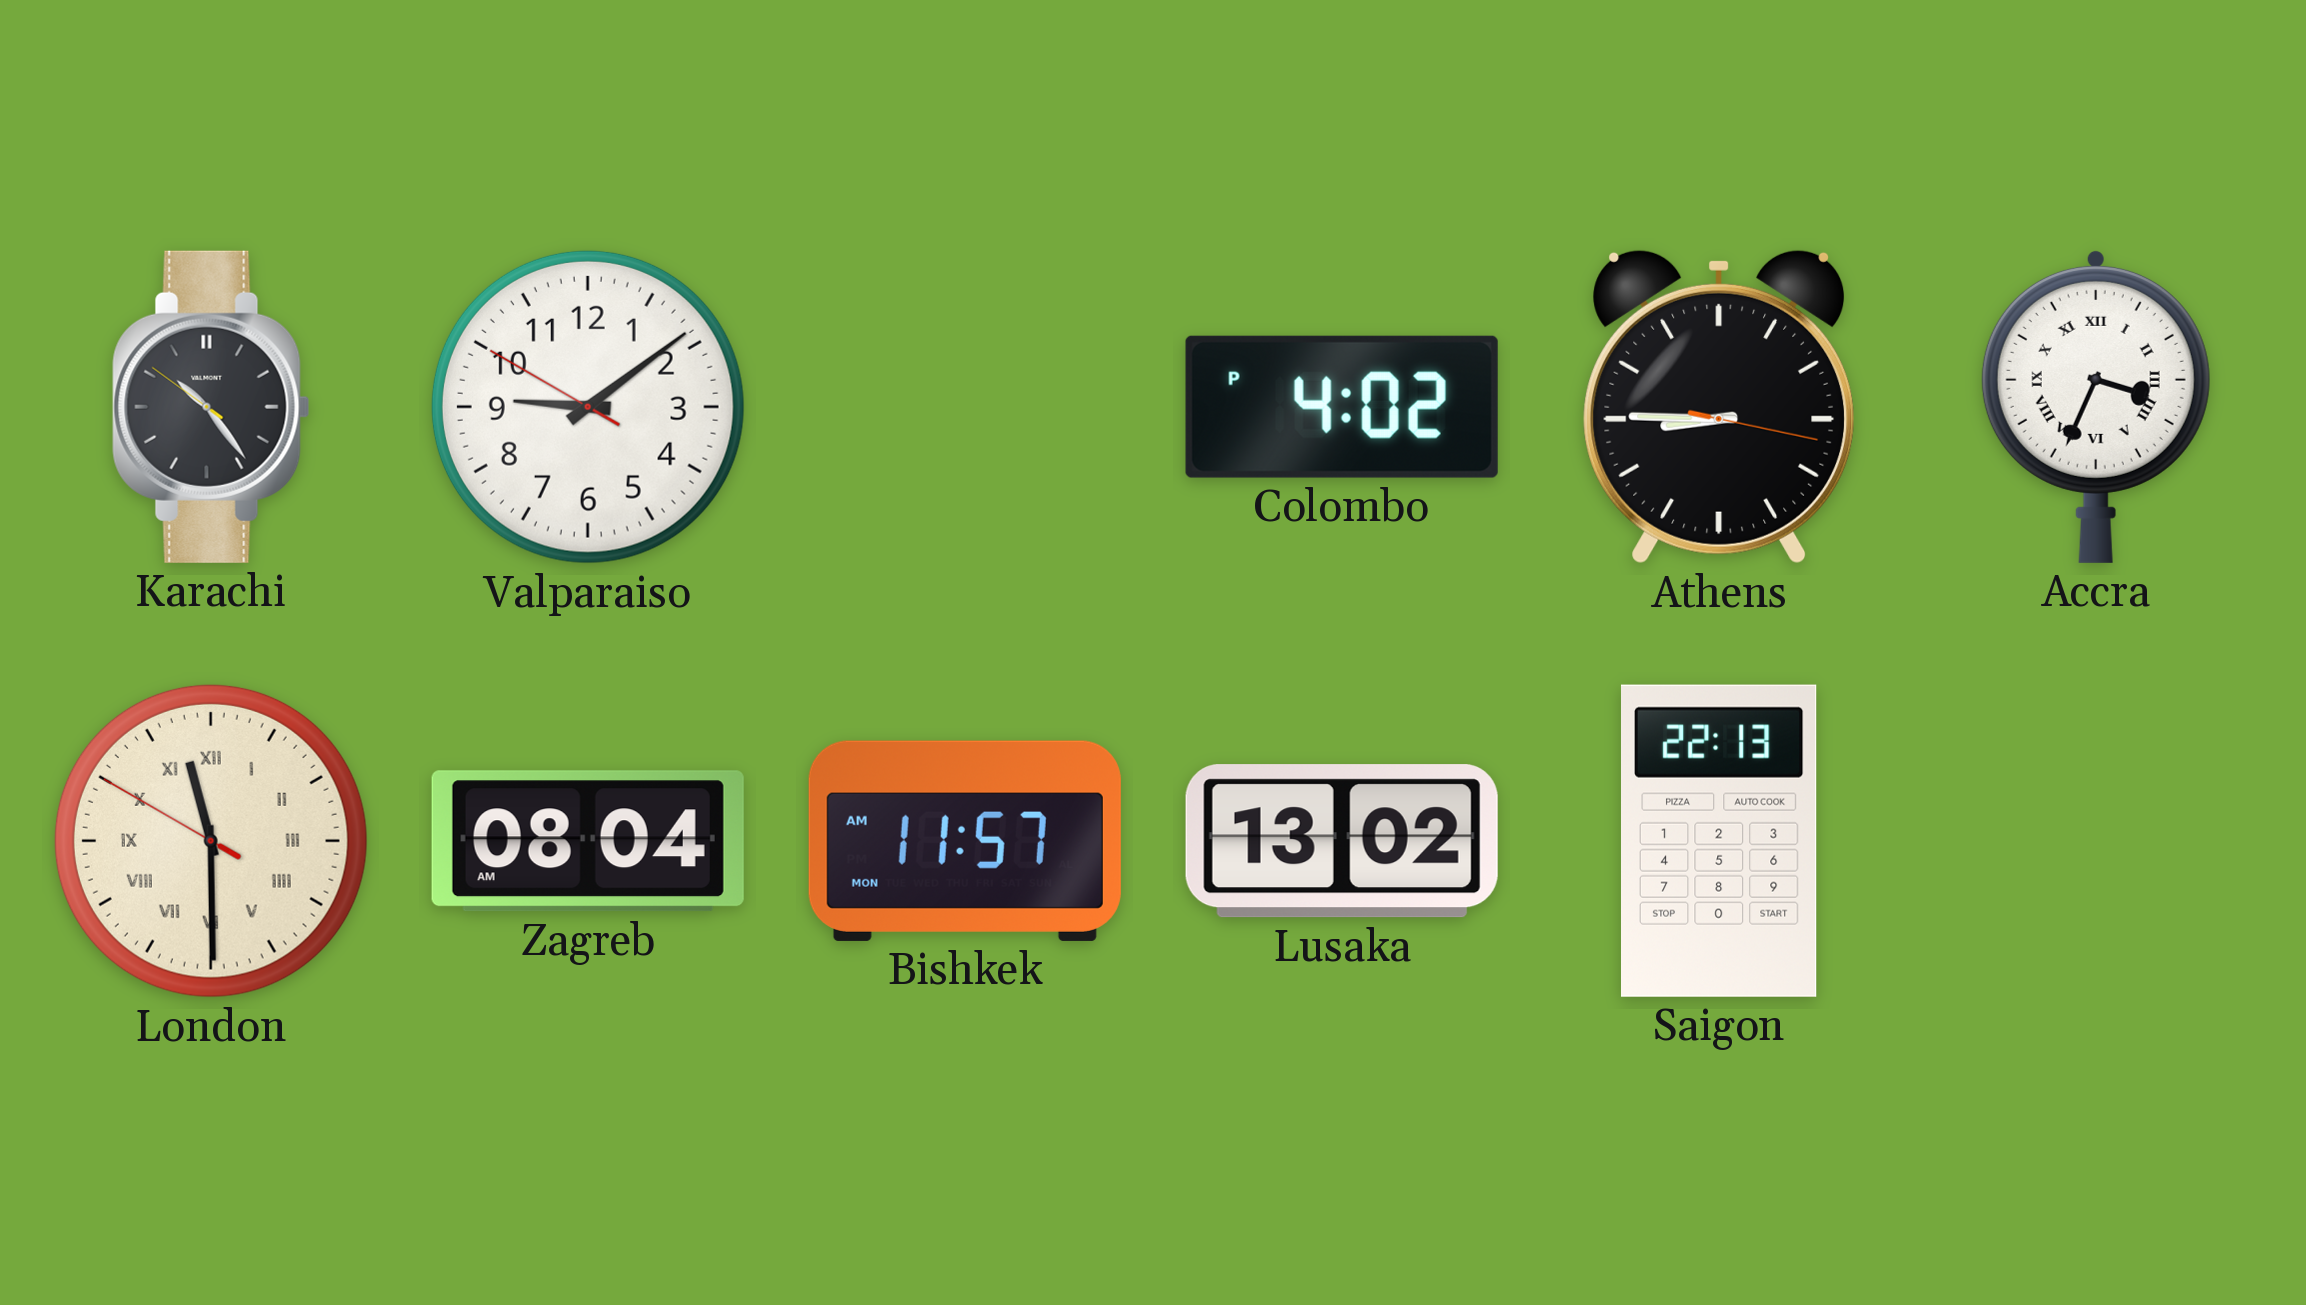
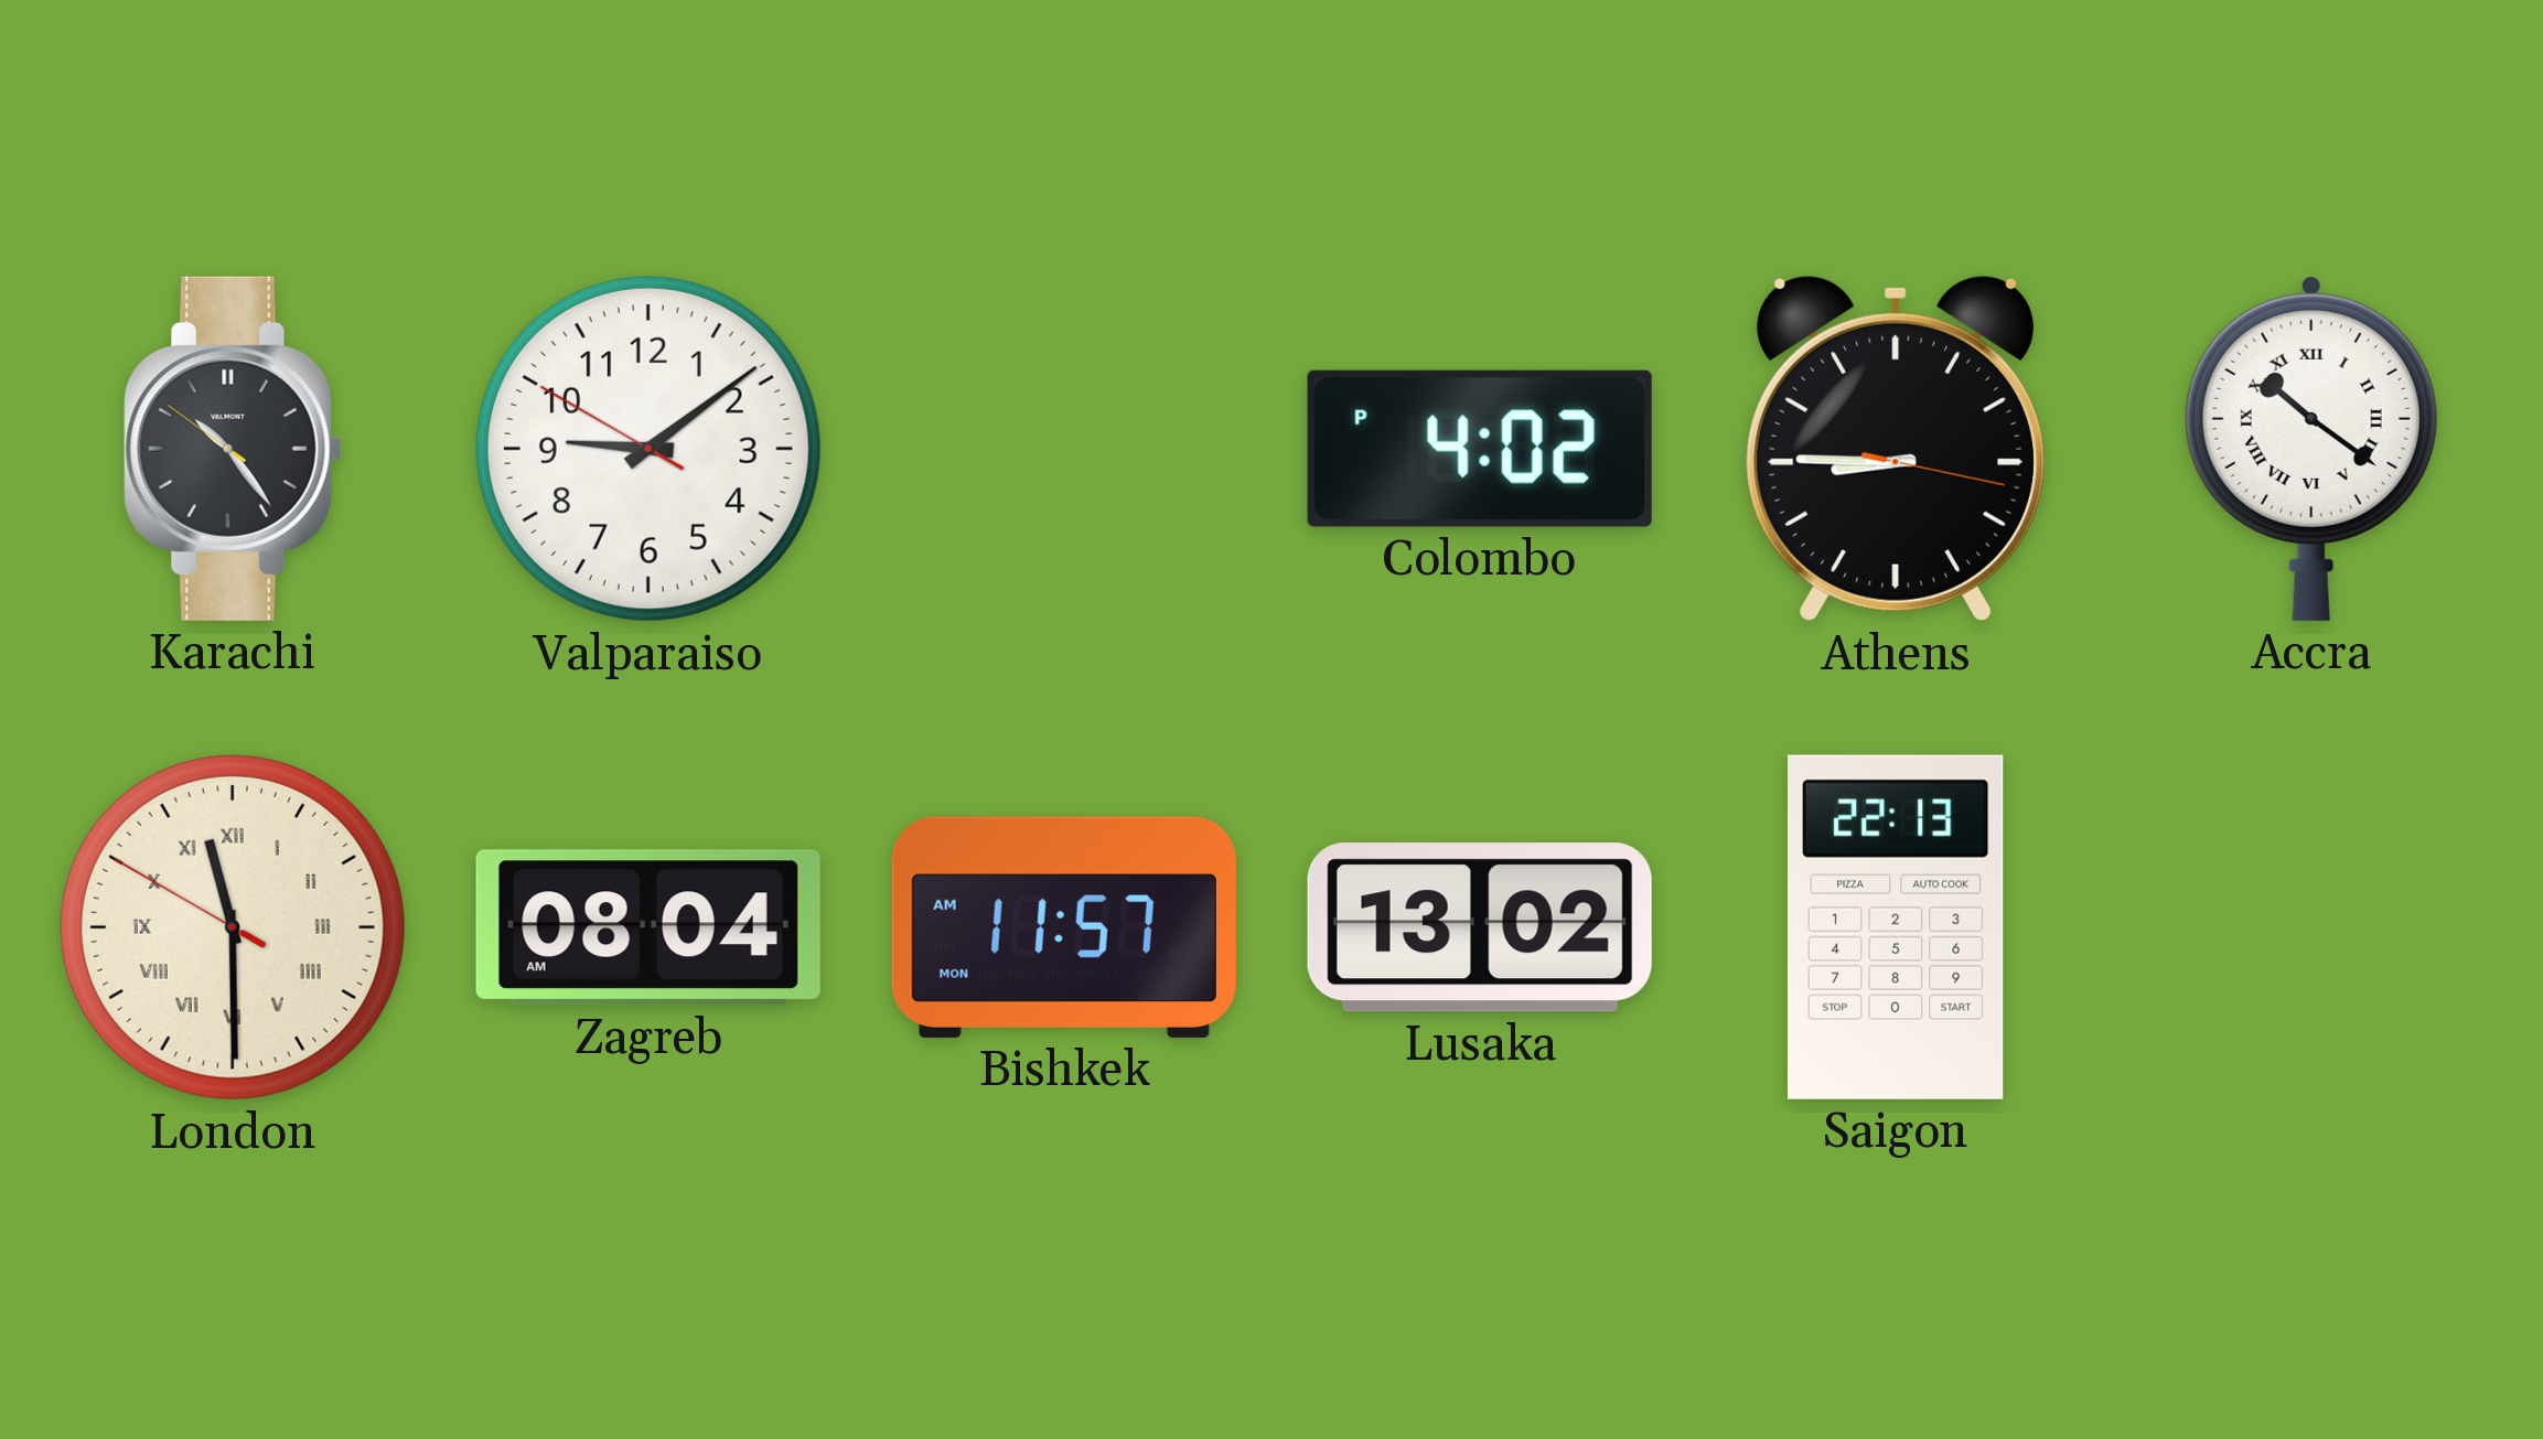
Accra: 3:34 -> 10:21
